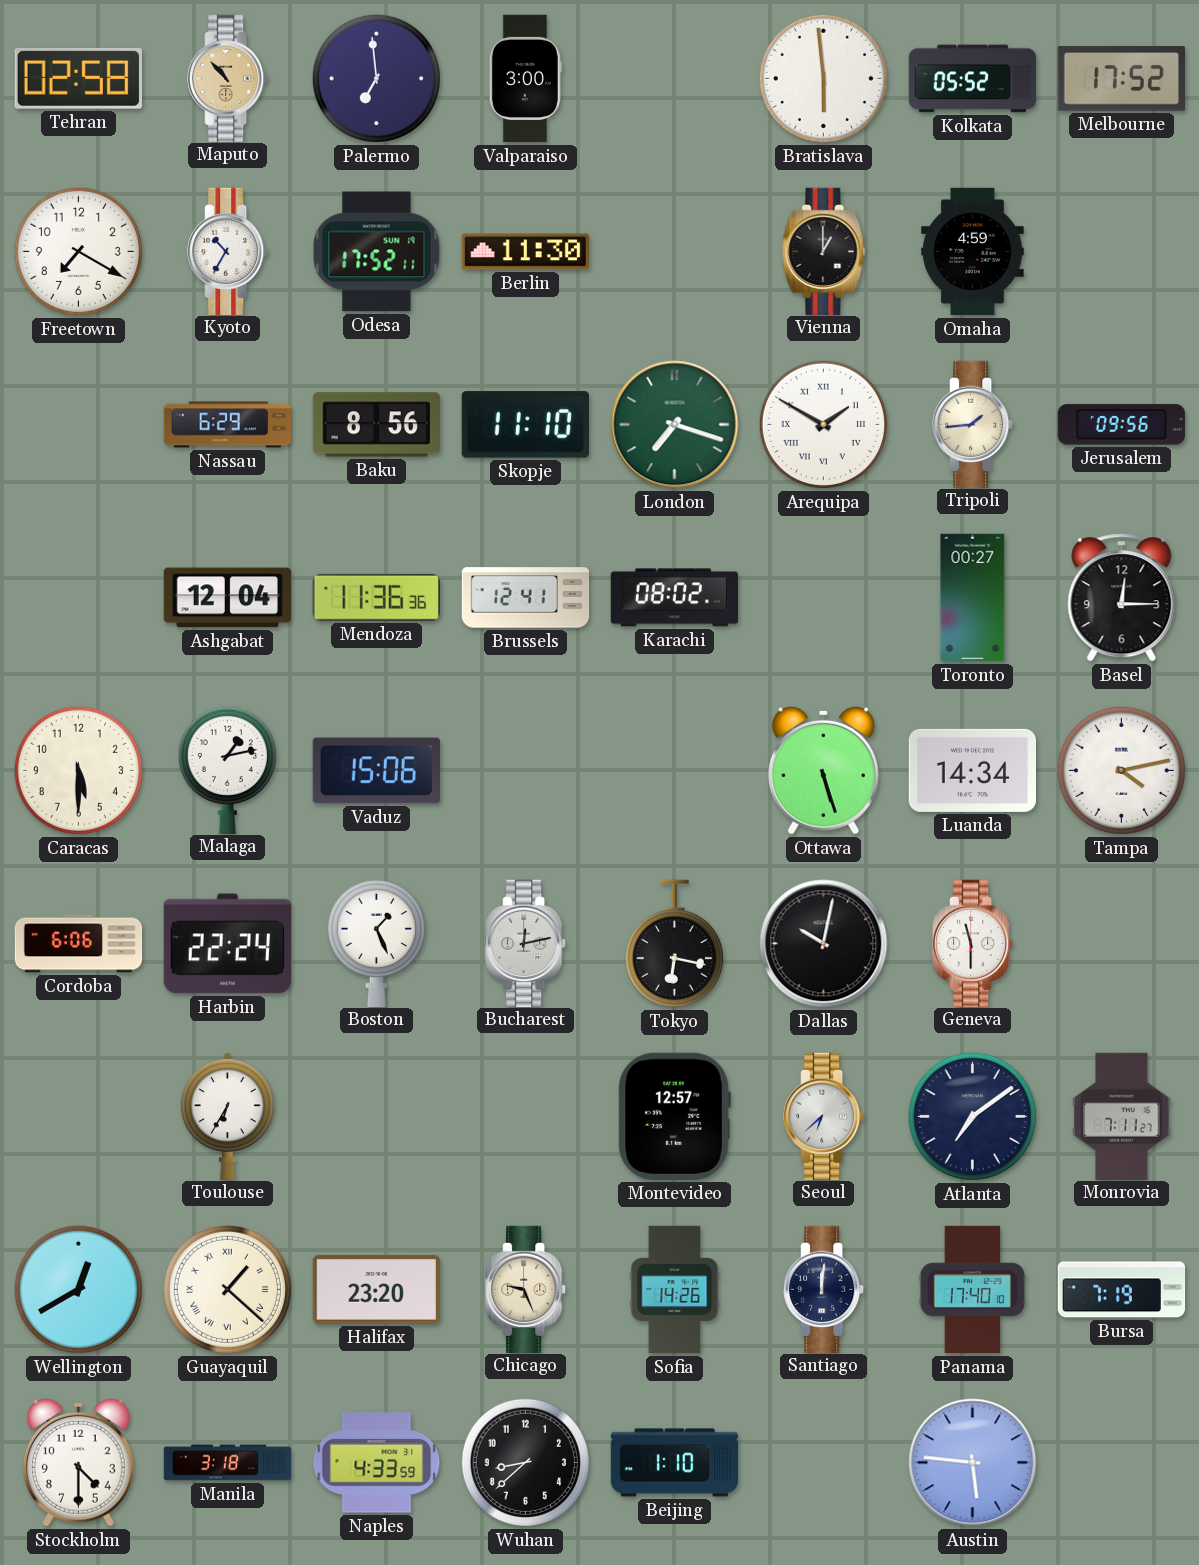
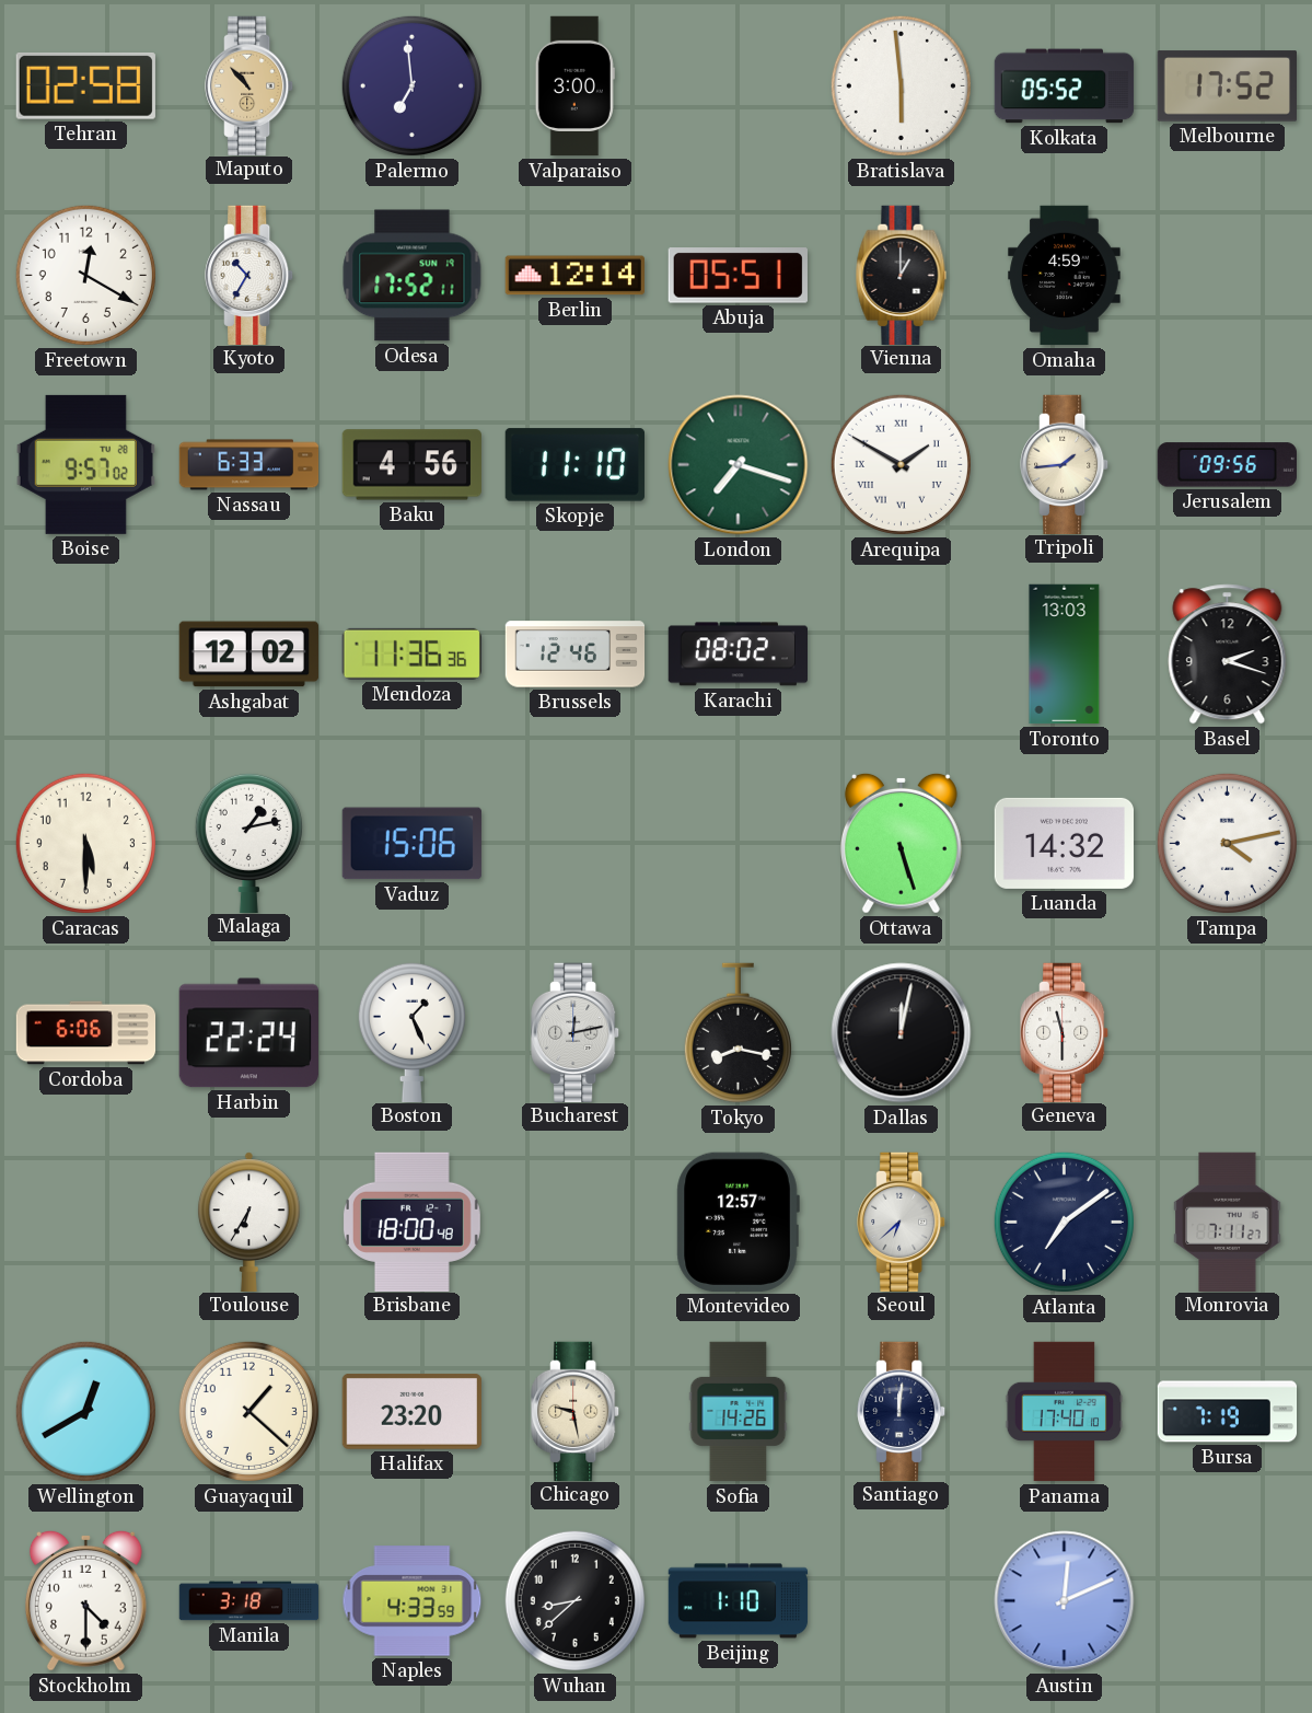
Freetown: 7:20 -> 12:20
Berlin: 11:30 -> 12:14
Abuja: none -> 05:51
Boise: none -> 9:57
Nassau: 6:29 -> 6:33
Baku: 8:56 -> 4:56
Ashgabat: 12:04 -> 12:02
Brussels: 12:41 -> 12:46
Toronto: 00:27 -> 13:03
Basel: 12:15 -> 2:18
Luanda: 14:34 -> 14:32
Tokyo: 6:17 -> 8:17
Dallas: 10:02 -> 12:02
Brisbane: none -> 18:00
Guayaquil numerals: Roman -> Arabic
Chicago: 9:26 -> 9:28
Austin: 5:46 -> 12:11
